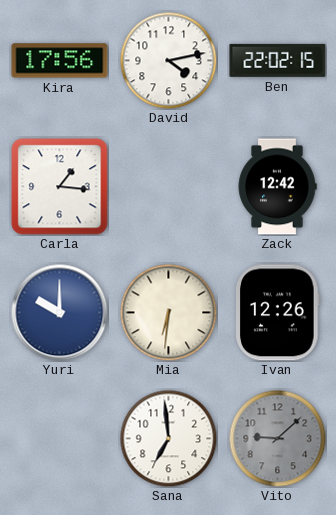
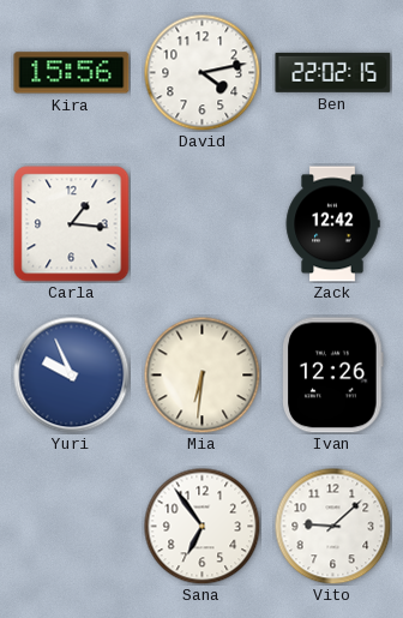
Kira: 17:56 -> 15:56
Yuri: 10:00 -> 9:56
Sana: 6:59 -> 6:54
Vito dial: grey -> white
